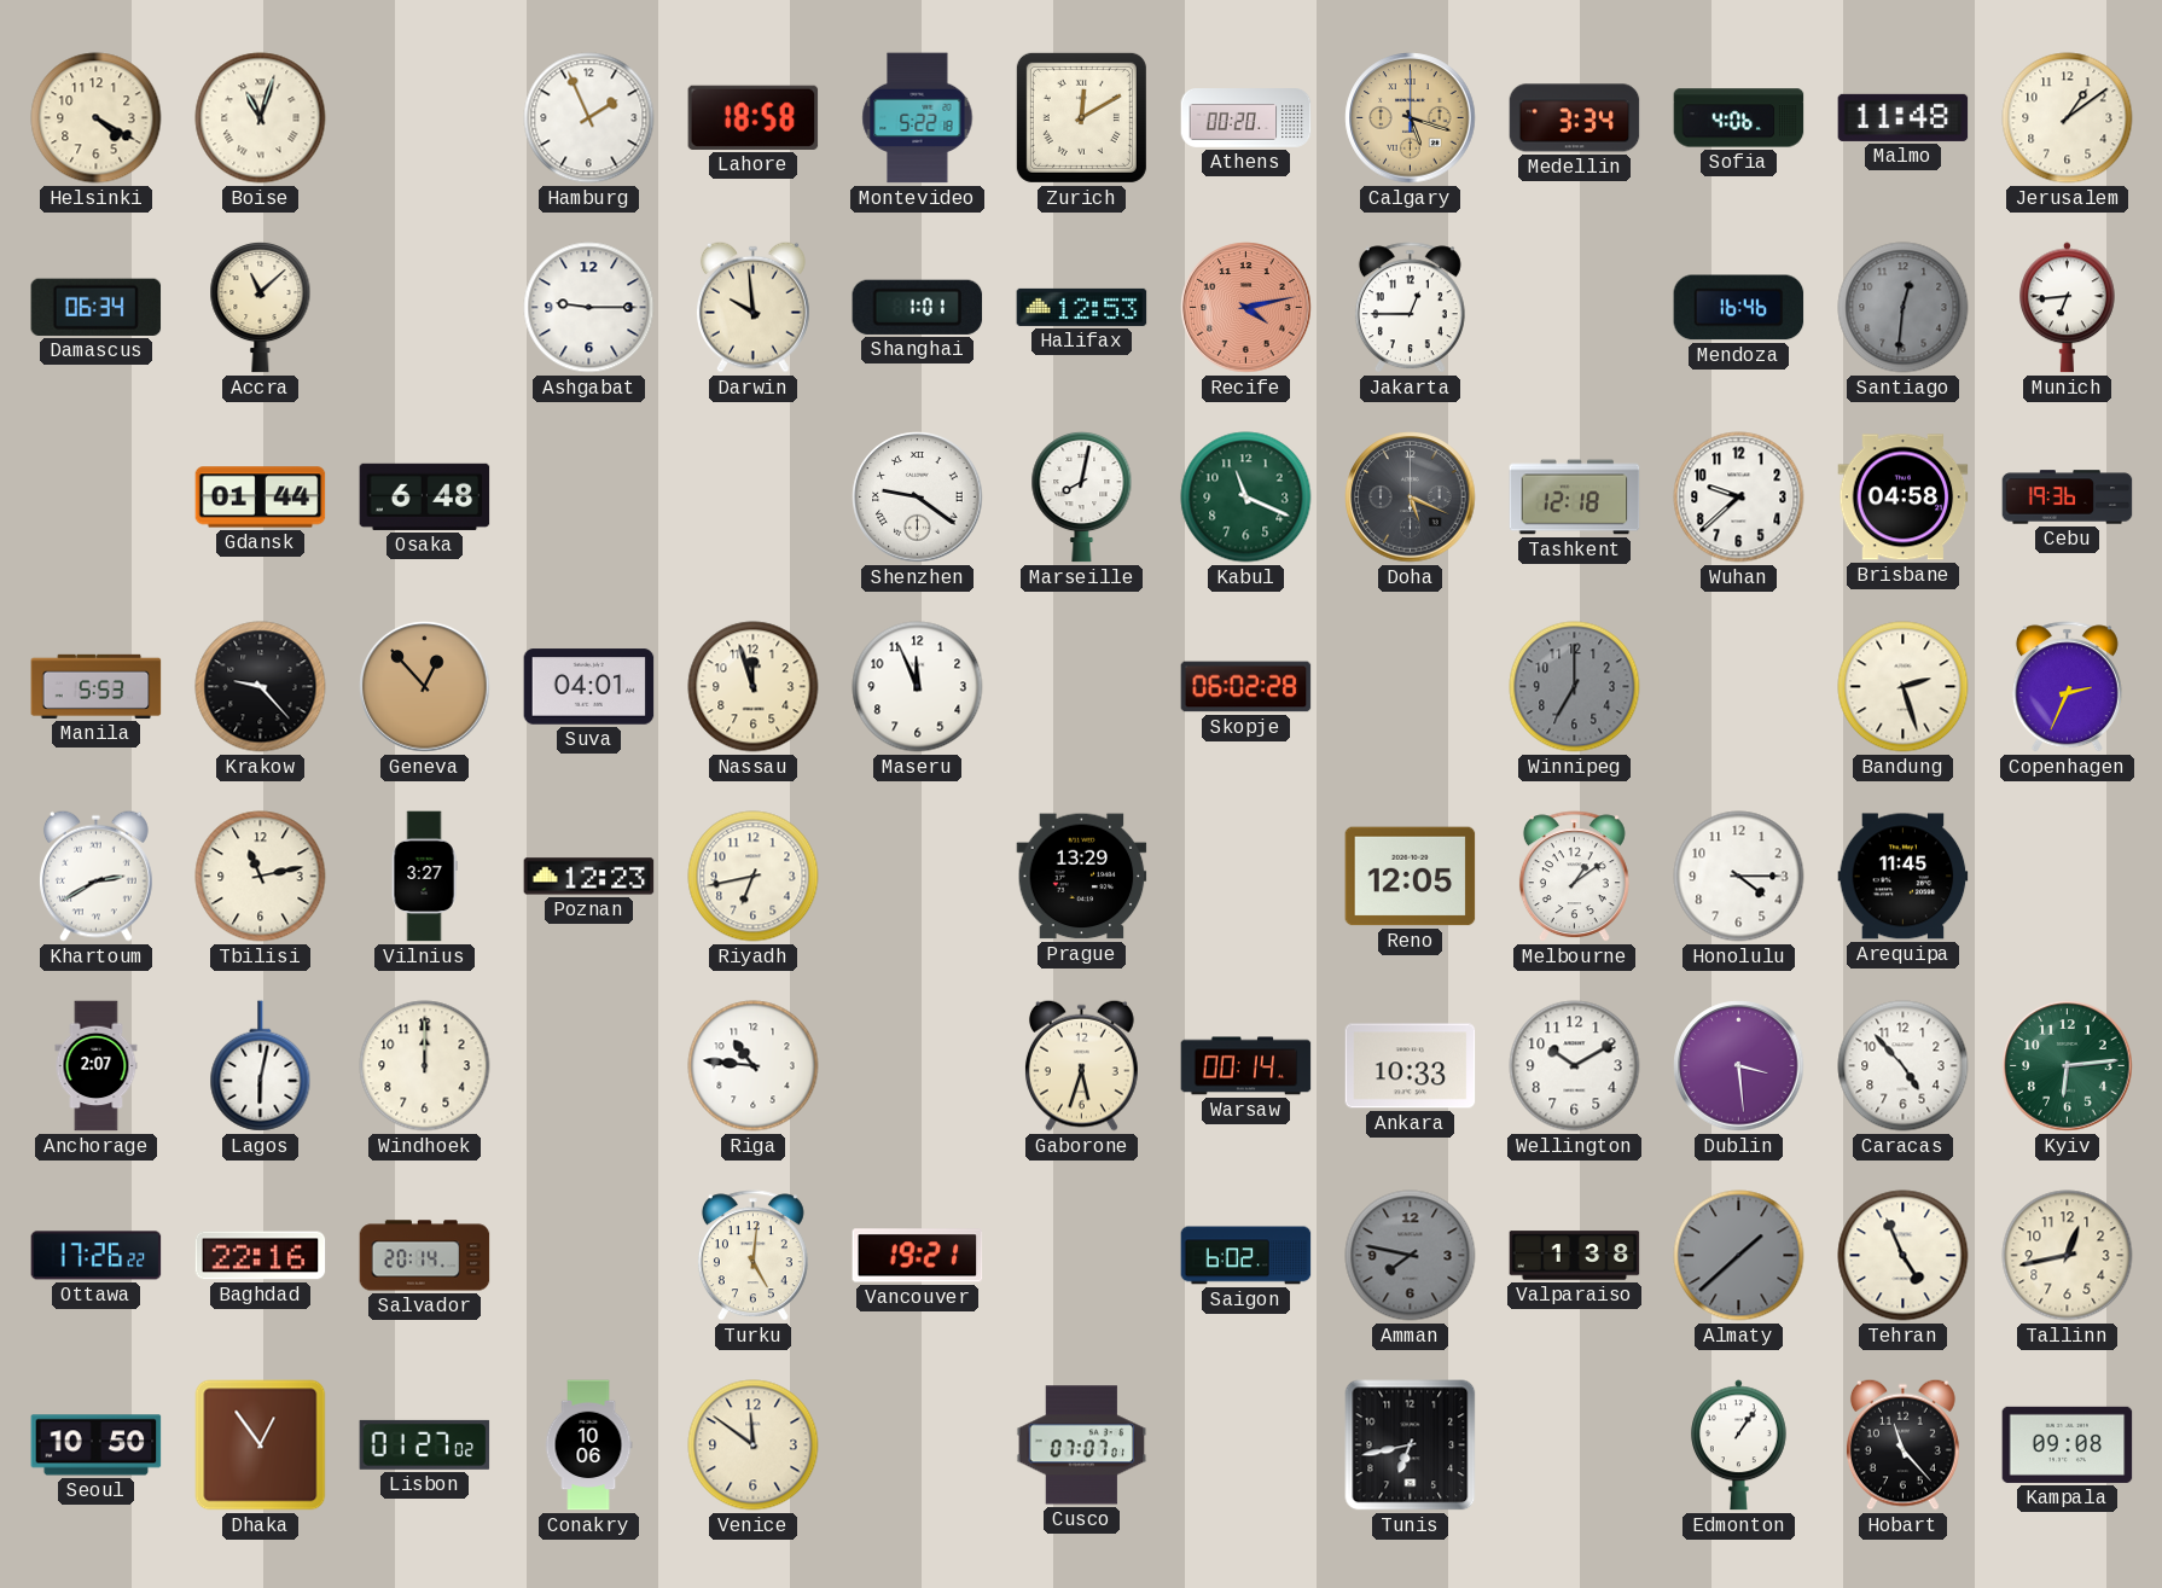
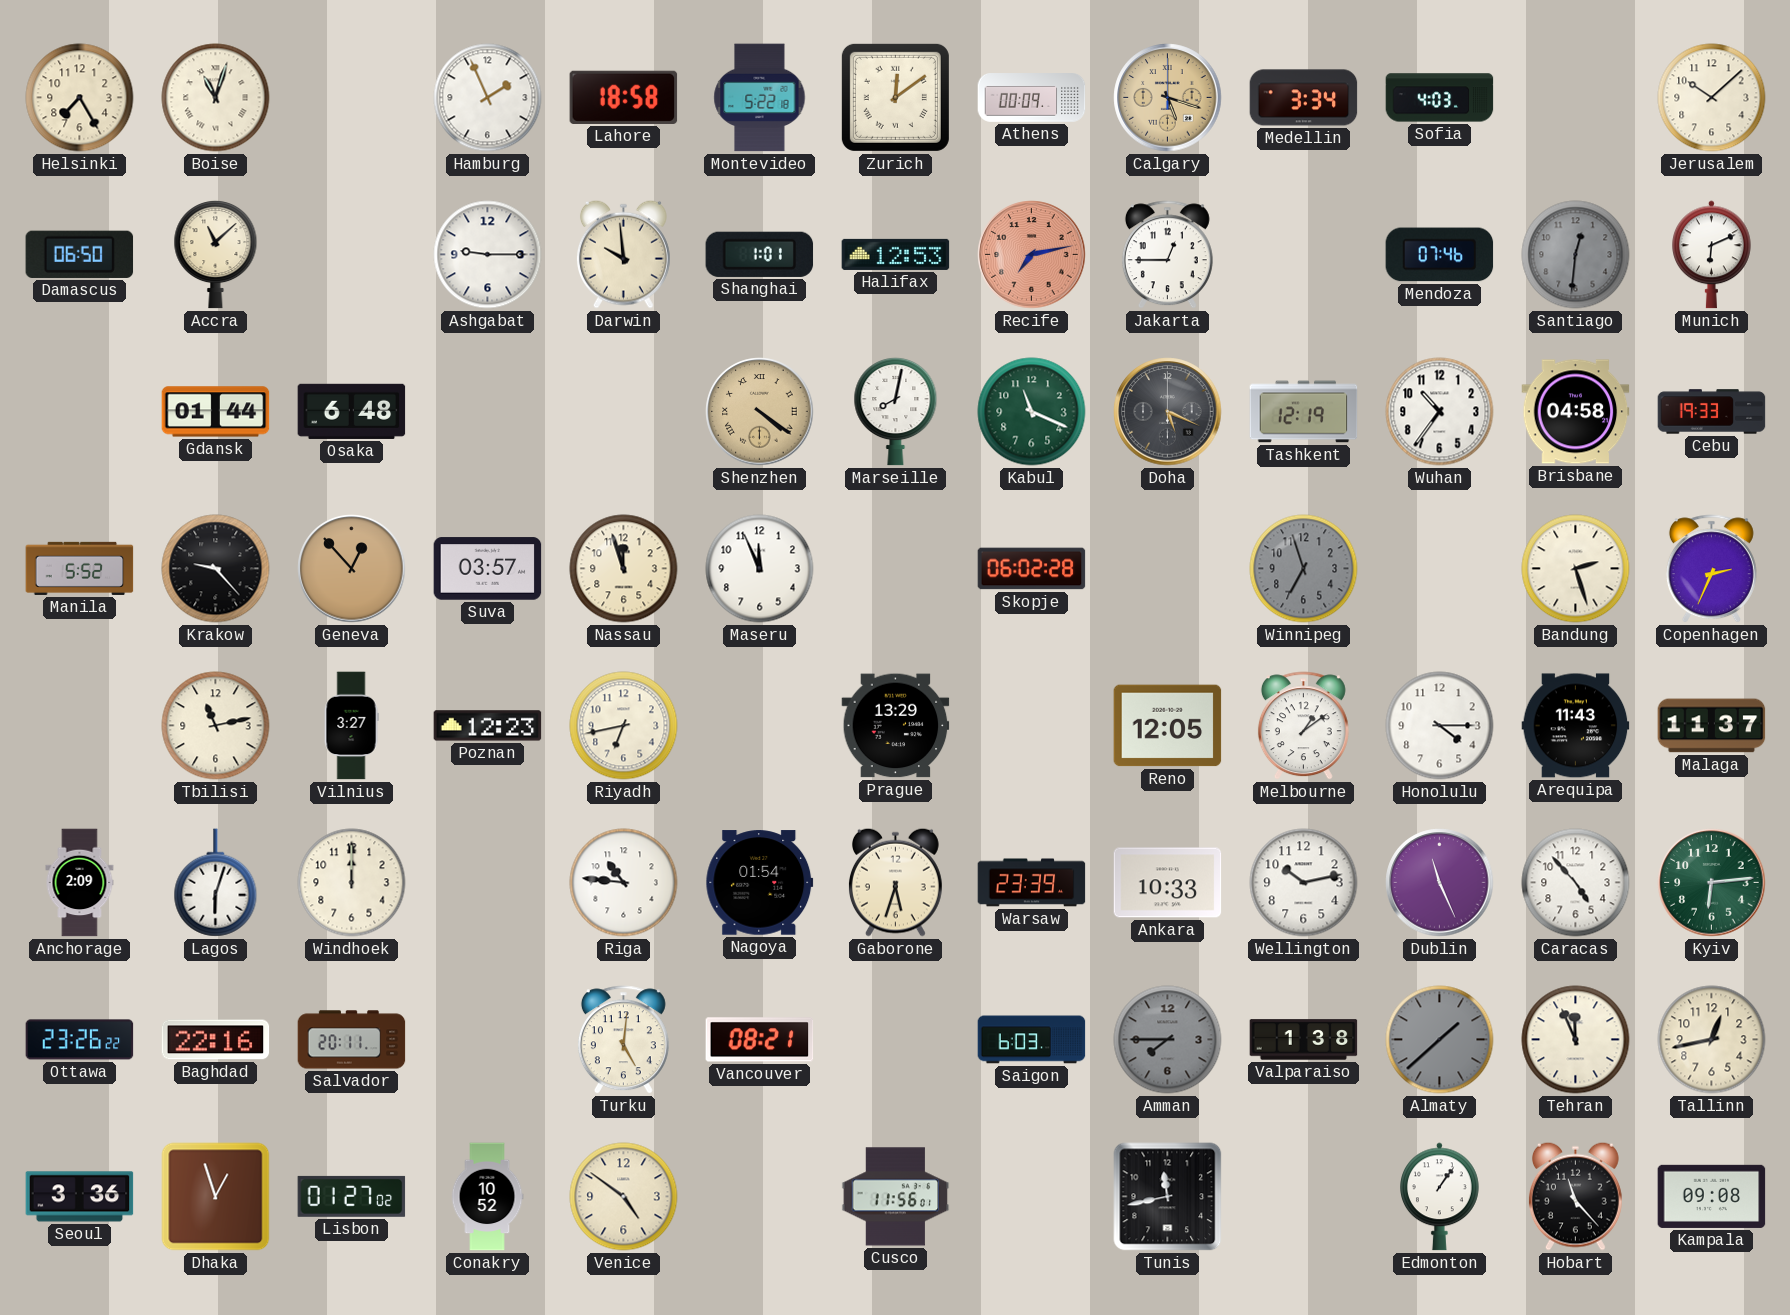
Helsinki: 4:20 -> 7:25
Zurich: 12:10 -> 12:09
Athens: 00:20 -> 00:09
Sofia: 4:06 -> 4:03
Malmo: 11:48 -> none
Jerusalem: 1:09 -> 10:08
Damascus: 06:34 -> 06:50
Recife: 4:13 -> 7:13
Mendoza: 16:46 -> 07:46
Munich: 6:44 -> 6:11
Shenzhen: 9:21 -> 4:21
Shenzhen dial: white -> champagne
Tashkent: 12:18 -> 12:19
Wuhan: 9:38 -> 10:36
Cebu: 19:36 -> 19:33
Manila: 5:53 -> 5:52
Suva: 04:01 -> 03:57
Winnipeg: 7:00 -> 6:57
Khartoum: 2:40 -> none
Arequipa: 11:45 -> 11:43
Malaga: none -> 11:37
Anchorage: 2:07 -> 2:09
Lagos: 6:02 -> 6:03
Nagoya: none -> 01:54
Warsaw: 00:14 -> 23:39
Wellington: 10:10 -> 10:13
Dublin: 3:29 -> 11:26
Ottawa: 17:26 -> 23:26
Salvador: 20:14 -> 20:11
Vancouver: 19:21 -> 08:21
Saigon: 6:02 -> 6:03
Amman: 7:47 -> 7:45
Tehran: 4:56 -> 11:56
Seoul: 10:50 -> 3:36
Dhaka: 12:54 -> 12:57
Conakry: 10:06 -> 10:52
Venice: 11:51 -> 4:51
Cusco: 07:07 -> 11:56
Tunis: 6:43 -> 11:43
